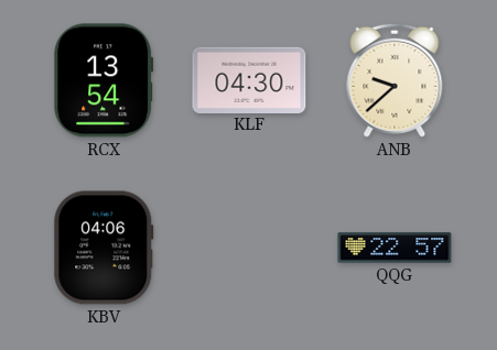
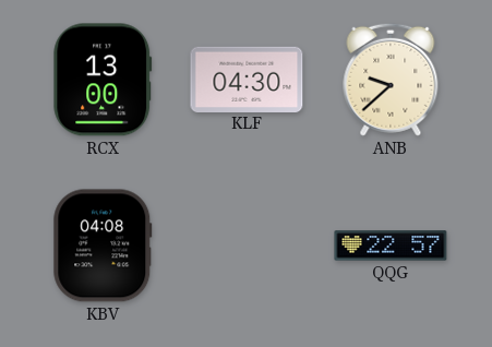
RCX: 13:54 -> 13:00
KBV: 04:06 -> 04:08
